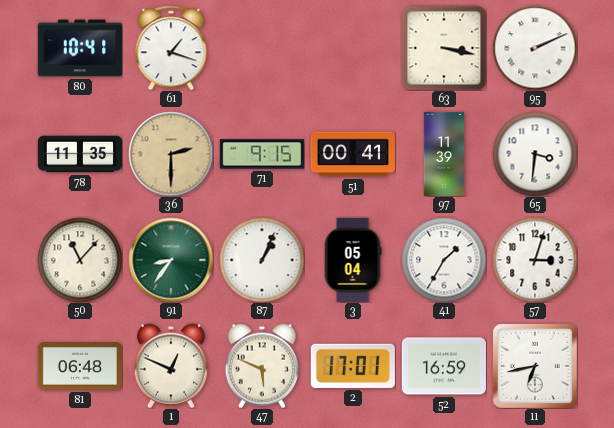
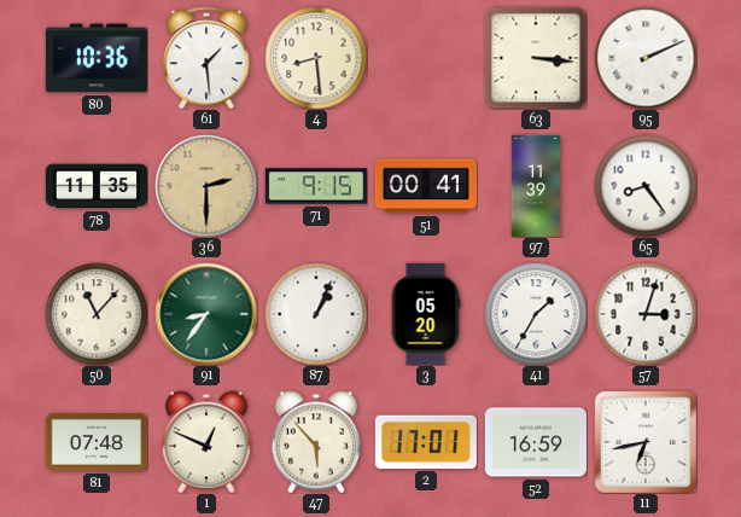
80: 10:41 -> 10:36
61: 1:18 -> 1:29
4: none -> 8:29
63: 3:17 -> 3:16
65: 3:31 -> 8:24
3: 05:04 -> 05:20
81: 06:48 -> 07:48
47: 5:49 -> 5:53
